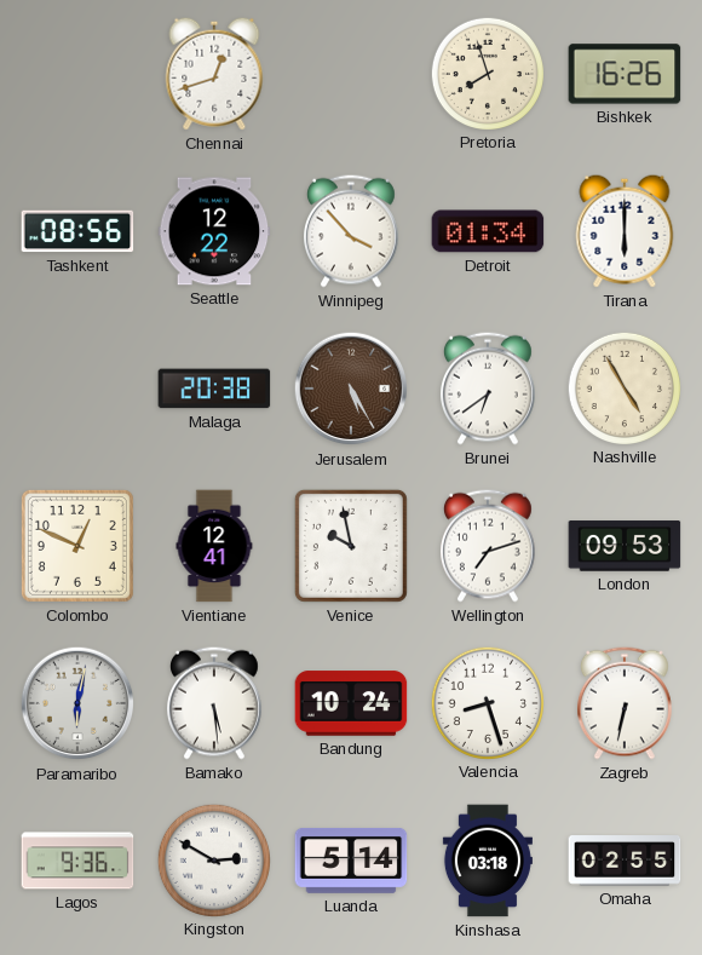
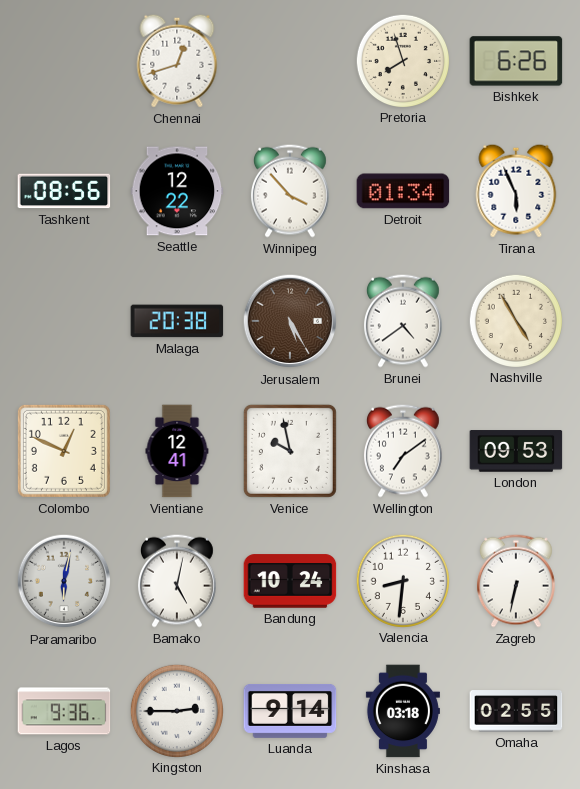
Bishkek: 16:26 -> 6:26
Tirana: 6:00 -> 5:56
Brunei: 6:39 -> 4:39
Wellington: 7:12 -> 7:09
Bamako: 5:29 -> 5:02
Valencia: 8:27 -> 8:31
Kingston: 2:50 -> 2:45
Luanda: 5:14 -> 9:14
